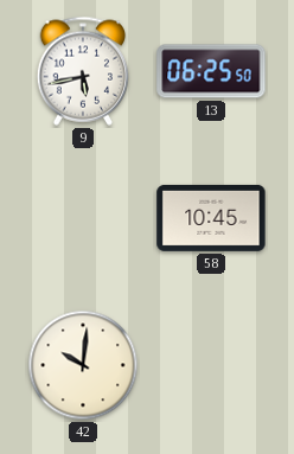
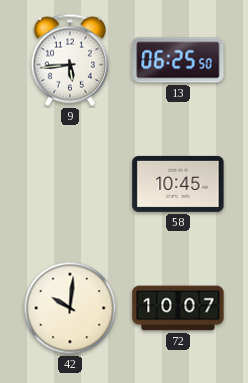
9: 5:43 -> 5:44
72: none -> 10:07
